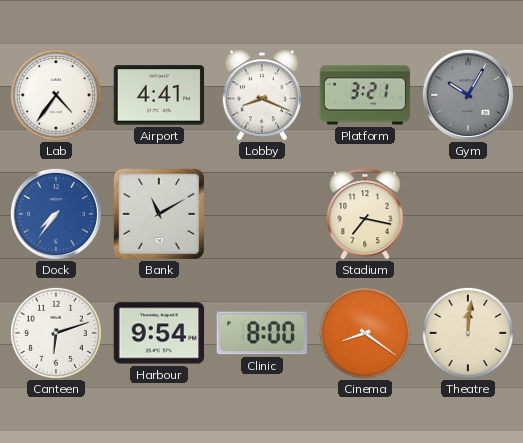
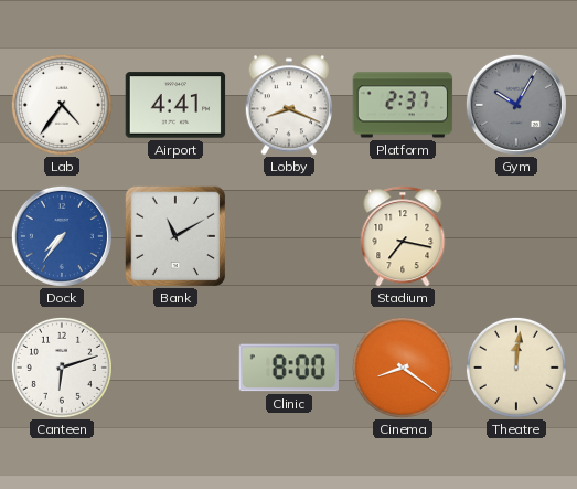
Platform: 3:21 -> 2:37
Harbour: 9:54 -> none
